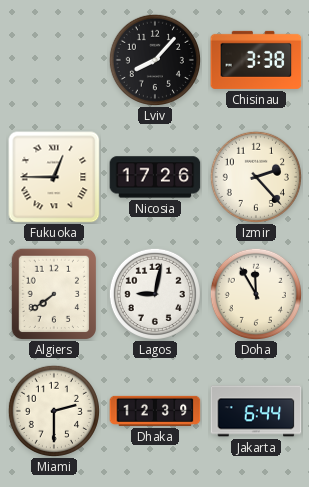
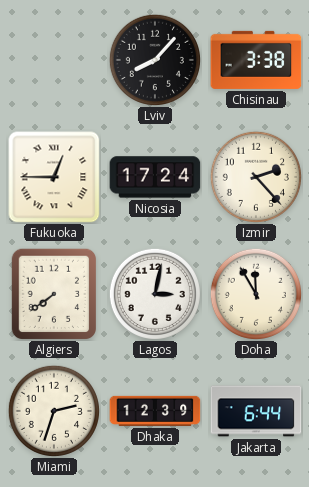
Nicosia: 17:26 -> 17:24
Lagos: 9:02 -> 3:02
Miami: 2:30 -> 2:33
